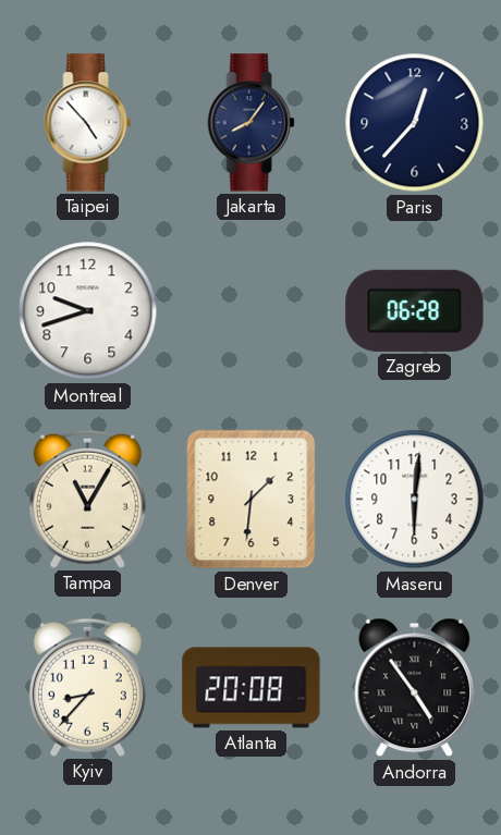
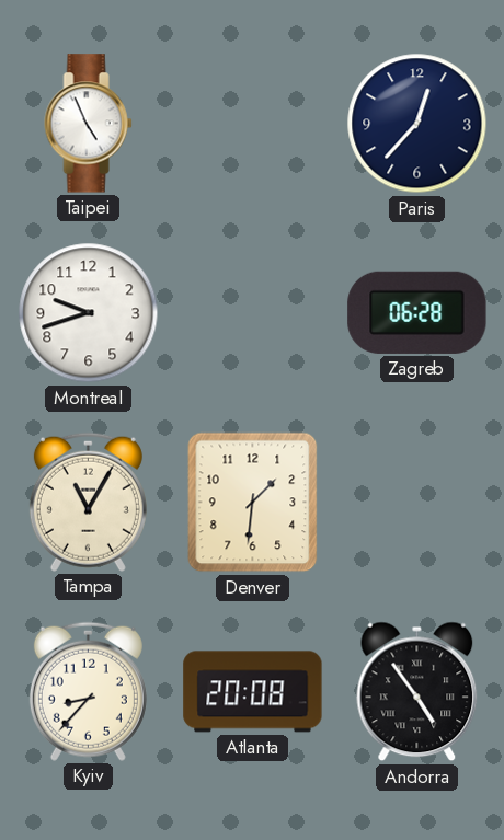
Taipei: 4:53 -> 4:56
Jakarta: 8:06 -> none
Maseru: 6:01 -> none
